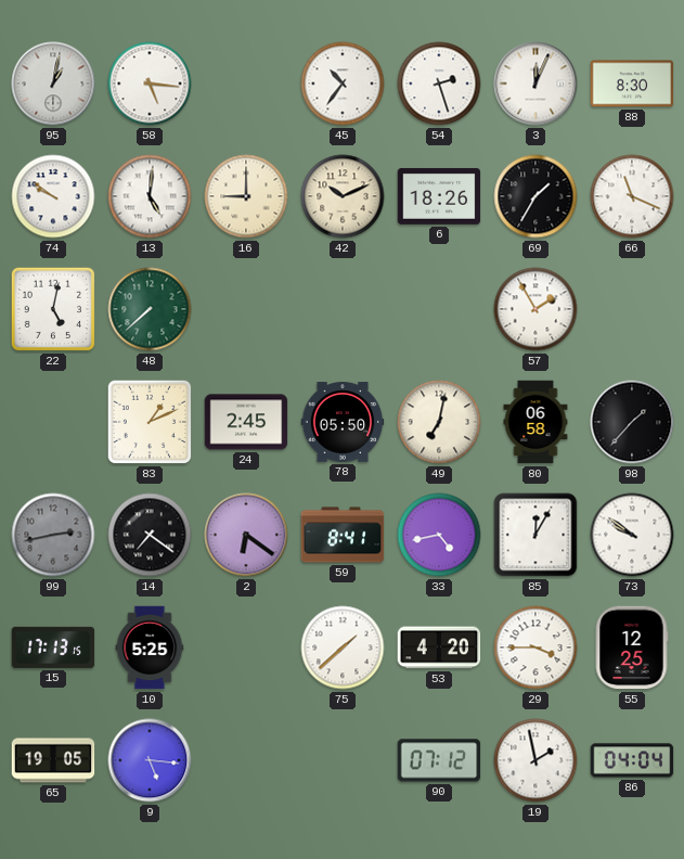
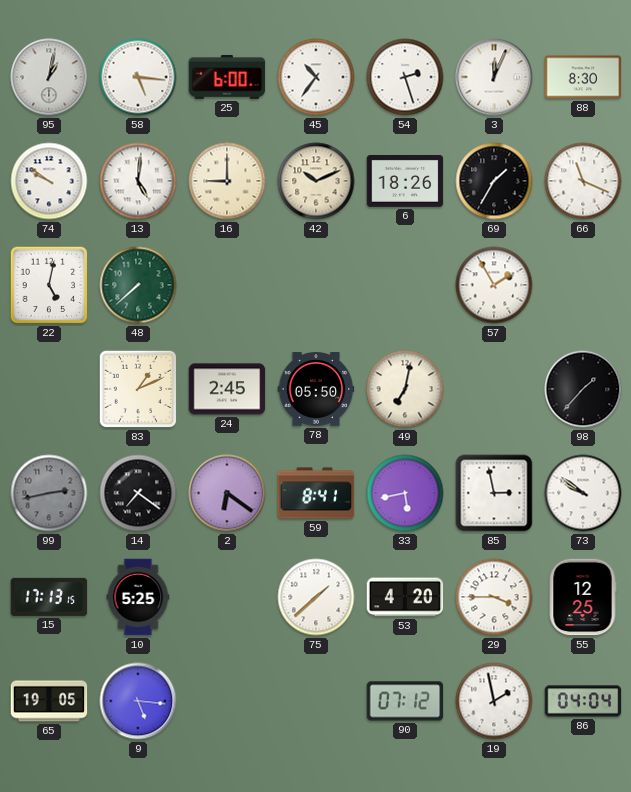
25: none -> 6:00
80: 06:58 -> none
33: 4:43 -> 5:43
85: 12:05 -> 2:58
